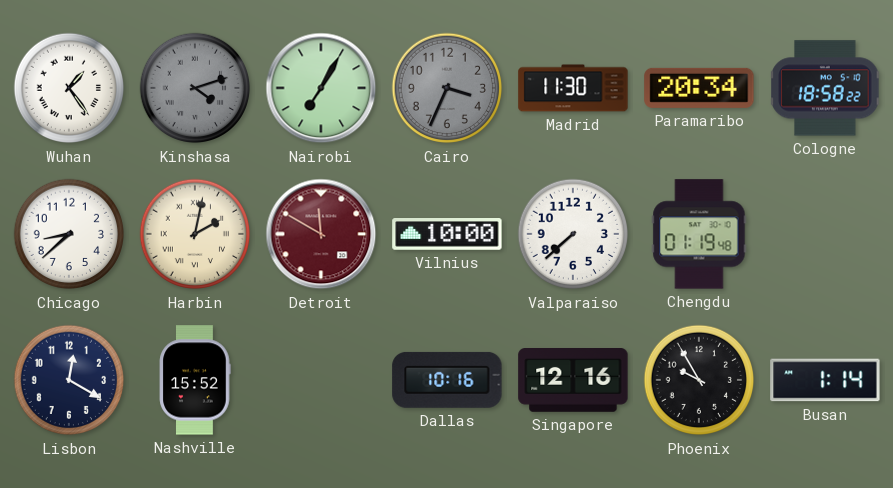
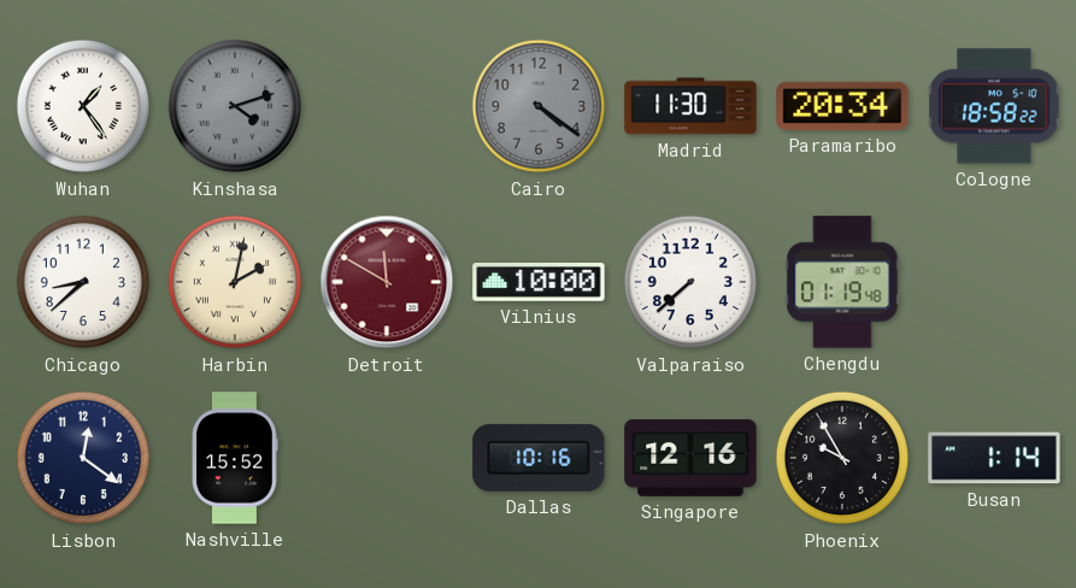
Nairobi: 7:05 -> none
Cairo: 3:34 -> 4:21
Lisbon: 12:20 -> 12:21
